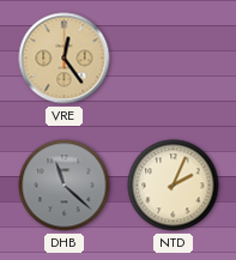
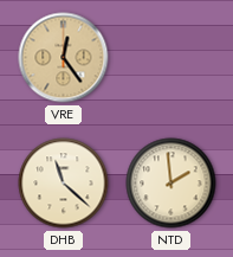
DHB dial: grey -> cream
NTD: 2:04 -> 1:59
